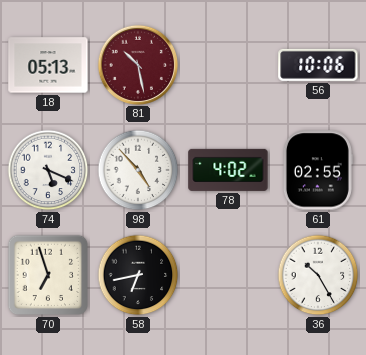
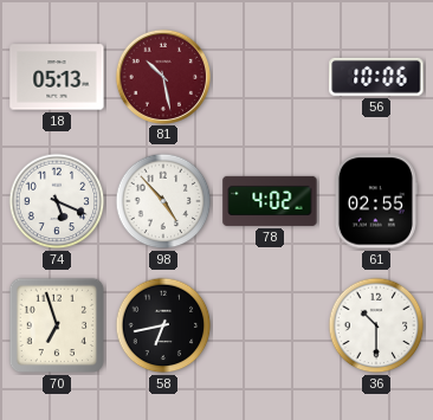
36: 10:25 -> 10:30
